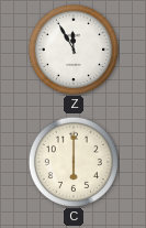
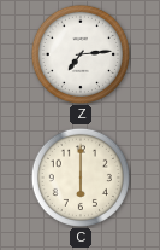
Z: 11:55 -> 7:14
